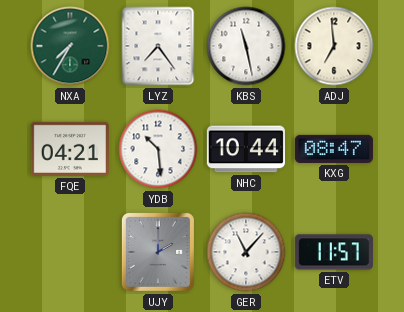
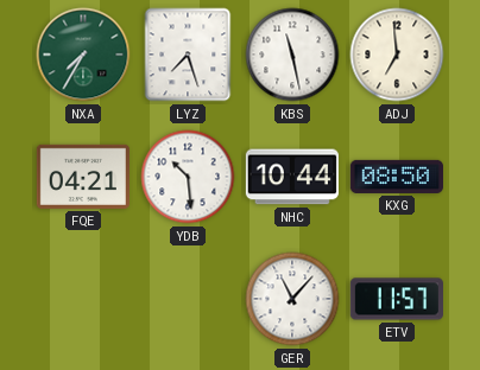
LYZ: 7:24 -> 7:27
KXG: 08:47 -> 08:50
UJY: 2:00 -> none
